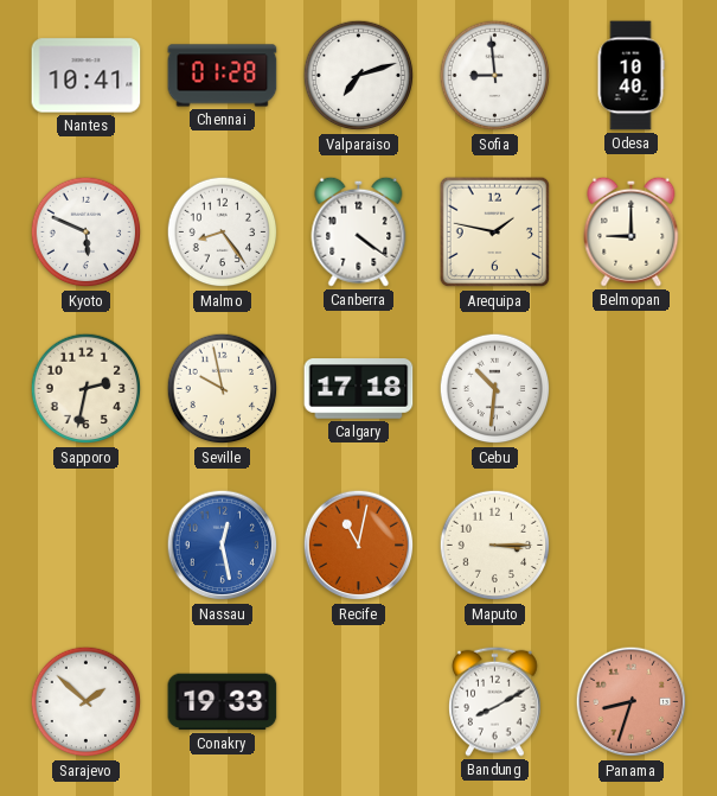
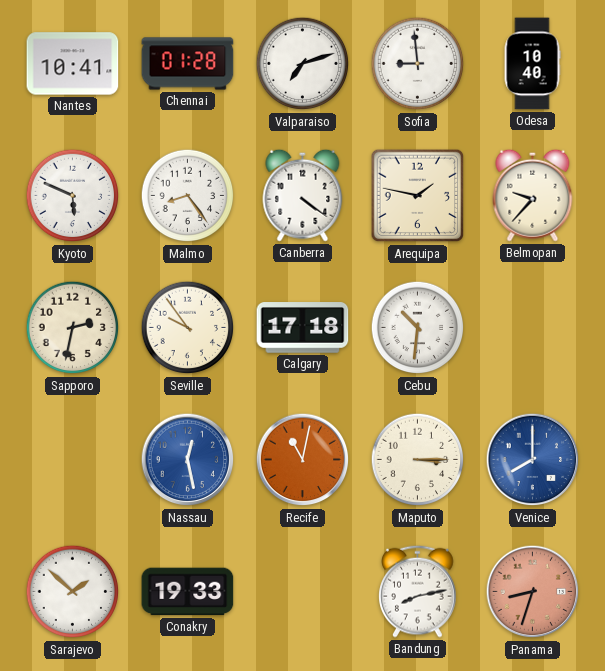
Belmopan: 9:00 -> 9:37
Seville: 9:58 -> 9:54
Venice: none -> 8:00
Bandung: 8:10 -> 8:13
